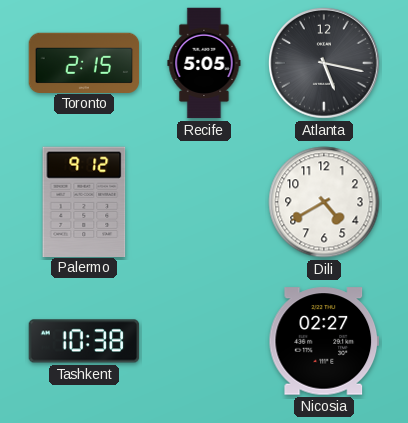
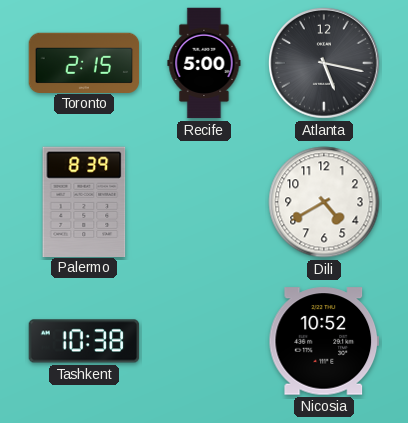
Recife: 5:05 -> 5:00
Palermo: 9:12 -> 8:39
Nicosia: 02:27 -> 10:52
